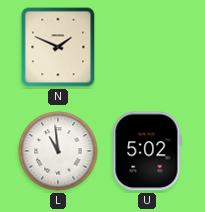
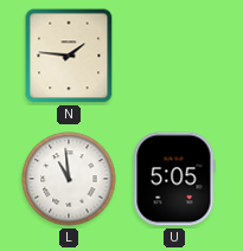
N: 1:49 -> 1:46
U: 5:02 -> 5:05
